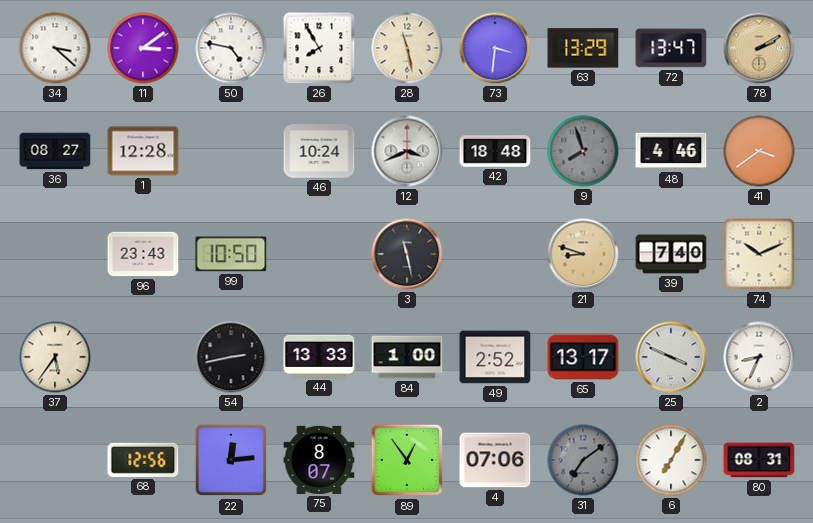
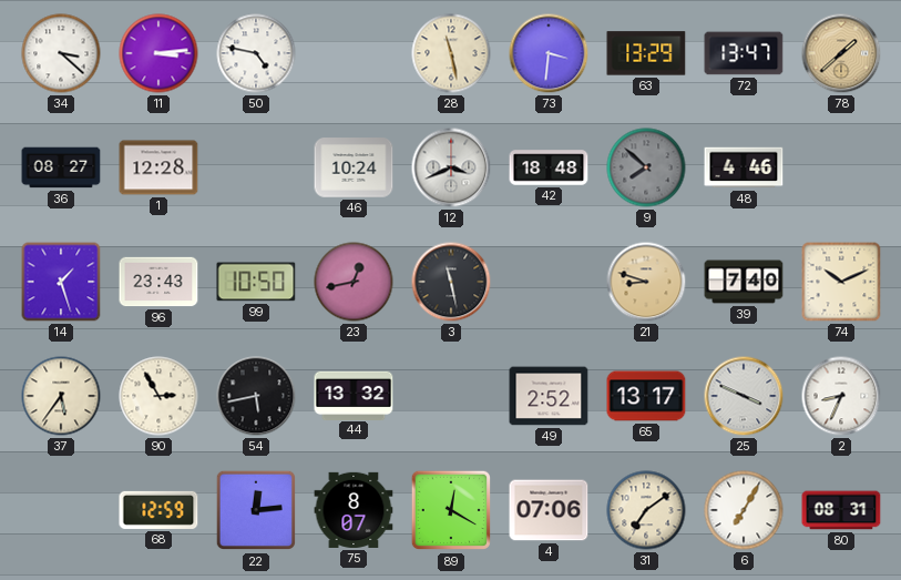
11: 3:09 -> 3:14
26: 7:55 -> none
78: 2:10 -> 1:38
9: 7:57 -> 7:52
41: 3:39 -> none
14: none -> 1:27
23: none -> 12:43
90: none -> 2:55
54: 2:43 -> 5:43
44: 13:33 -> 13:32
84: 1:00 -> none
68: 12:56 -> 12:59
89: 12:54 -> 12:20
31 dial: grey -> cream
